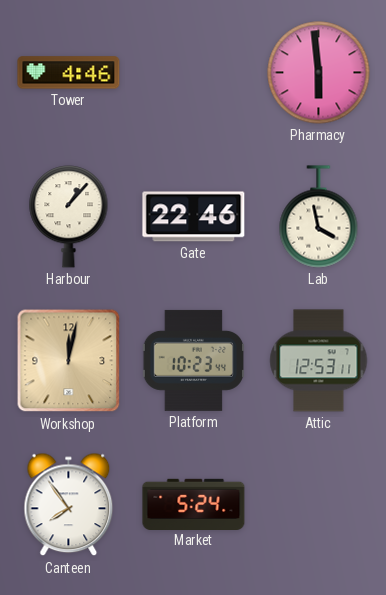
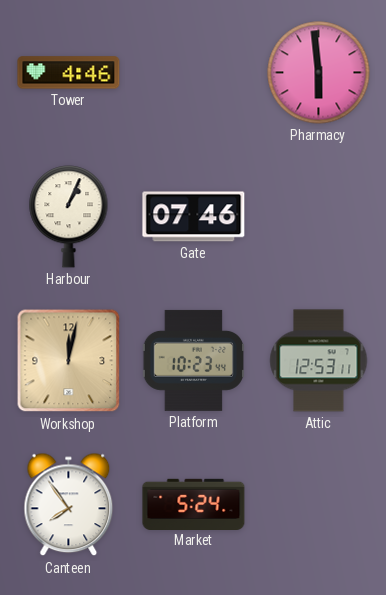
Harbour: 1:07 -> 1:04
Gate: 22:46 -> 07:46
Lab: 3:58 -> none
